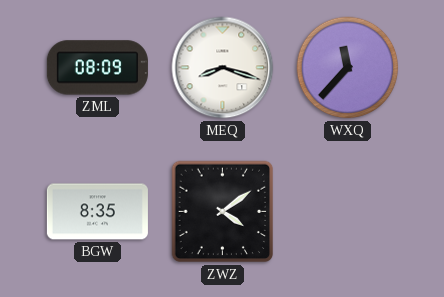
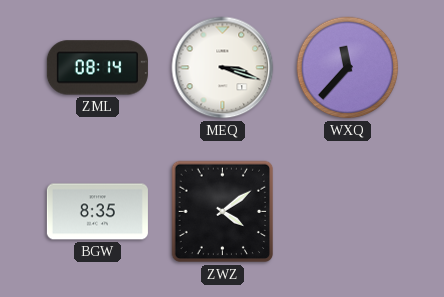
ZML: 08:09 -> 08:14
MEQ: 8:18 -> 3:18
